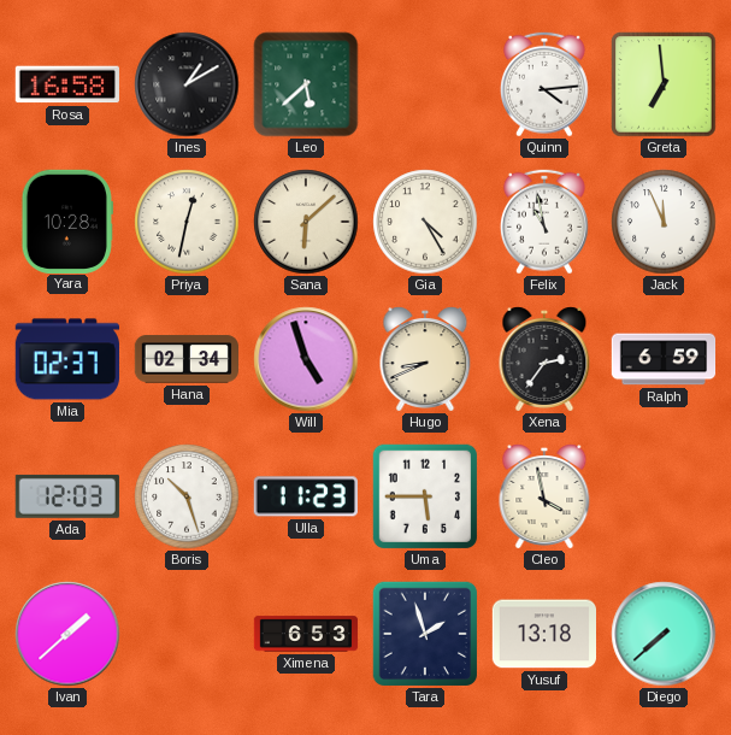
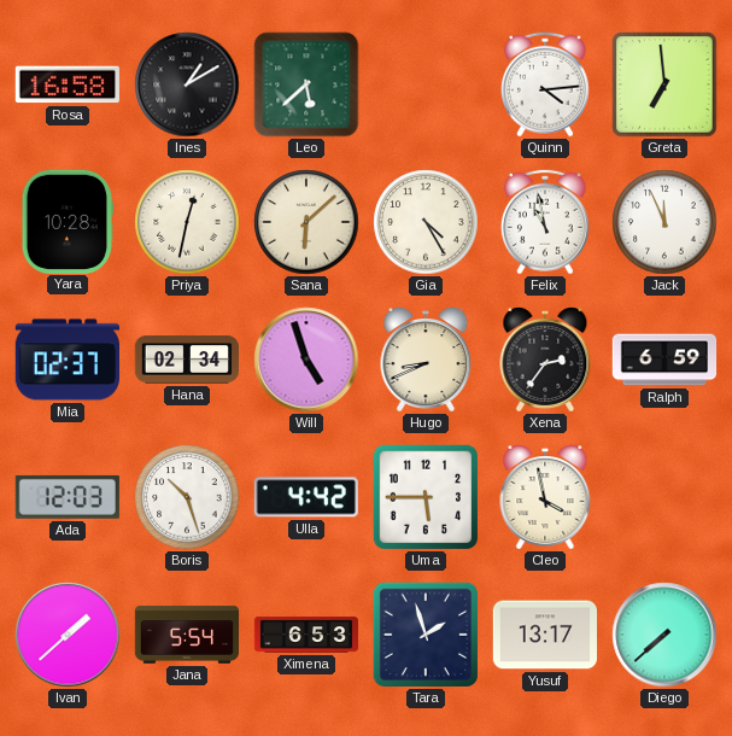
Ulla: 11:23 -> 4:42
Jana: none -> 5:54
Yusuf: 13:18 -> 13:17
